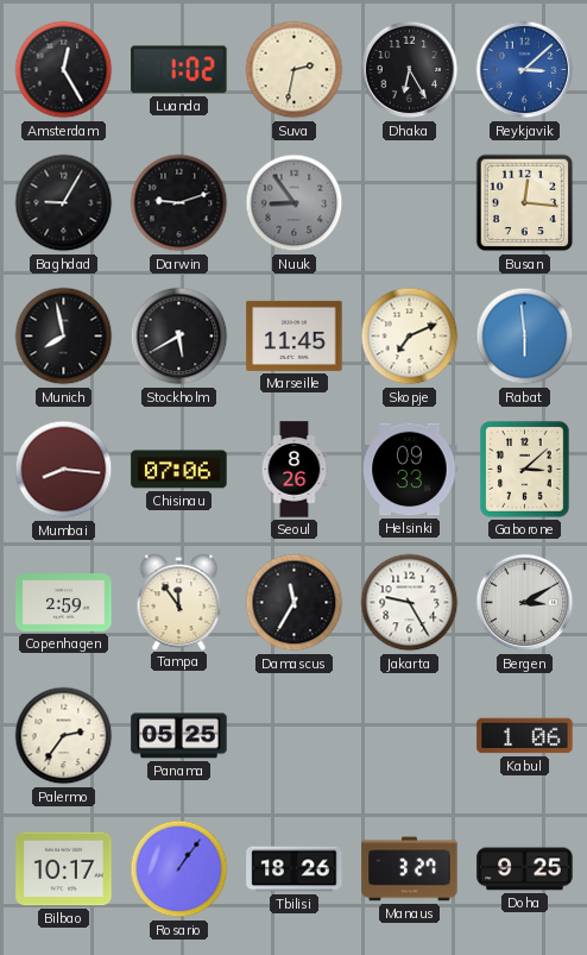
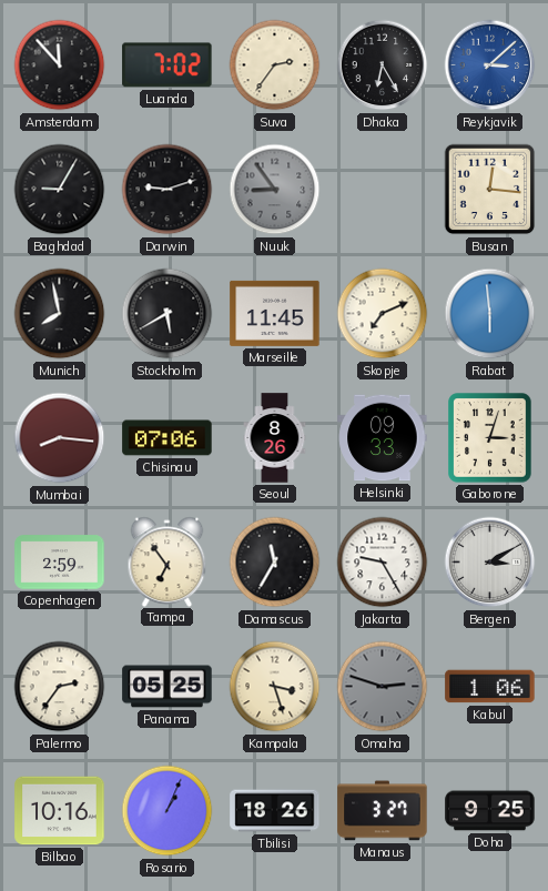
Amsterdam: 12:25 -> 11:53
Luanda: 1:02 -> 7:02
Suva: 2:32 -> 2:36
Gaborone: 3:08 -> 3:03
Tampa: 11:54 -> 6:54
Kampala: none -> 3:27
Omaha: none -> 2:48
Bilbao: 10:17 -> 10:16
Rosario: 1:06 -> 1:04
